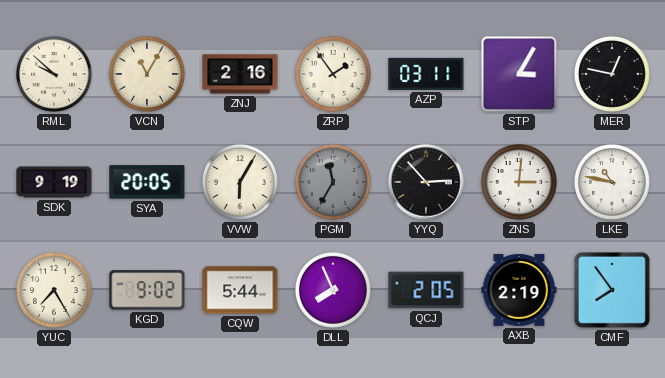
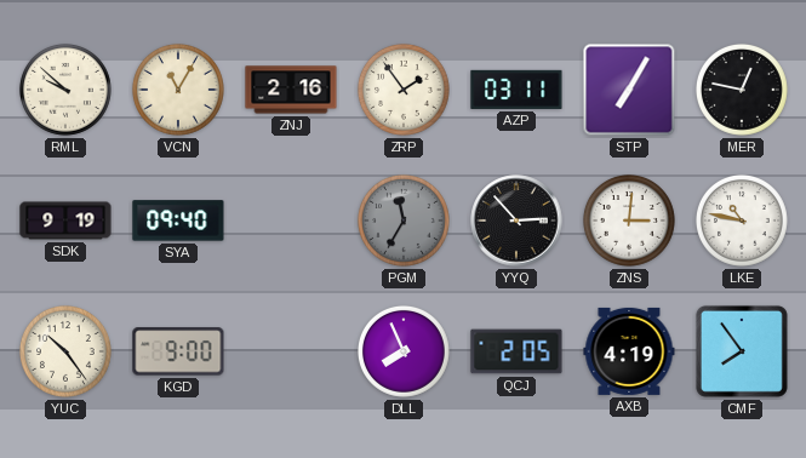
STP: 3:05 -> 7:05
SYA: 20:05 -> 09:40
VVW: 6:05 -> none
YUC: 7:25 -> 10:24
KGD: 9:02 -> 9:00
CQW: 5:44 -> none
AXB: 2:19 -> 4:19
